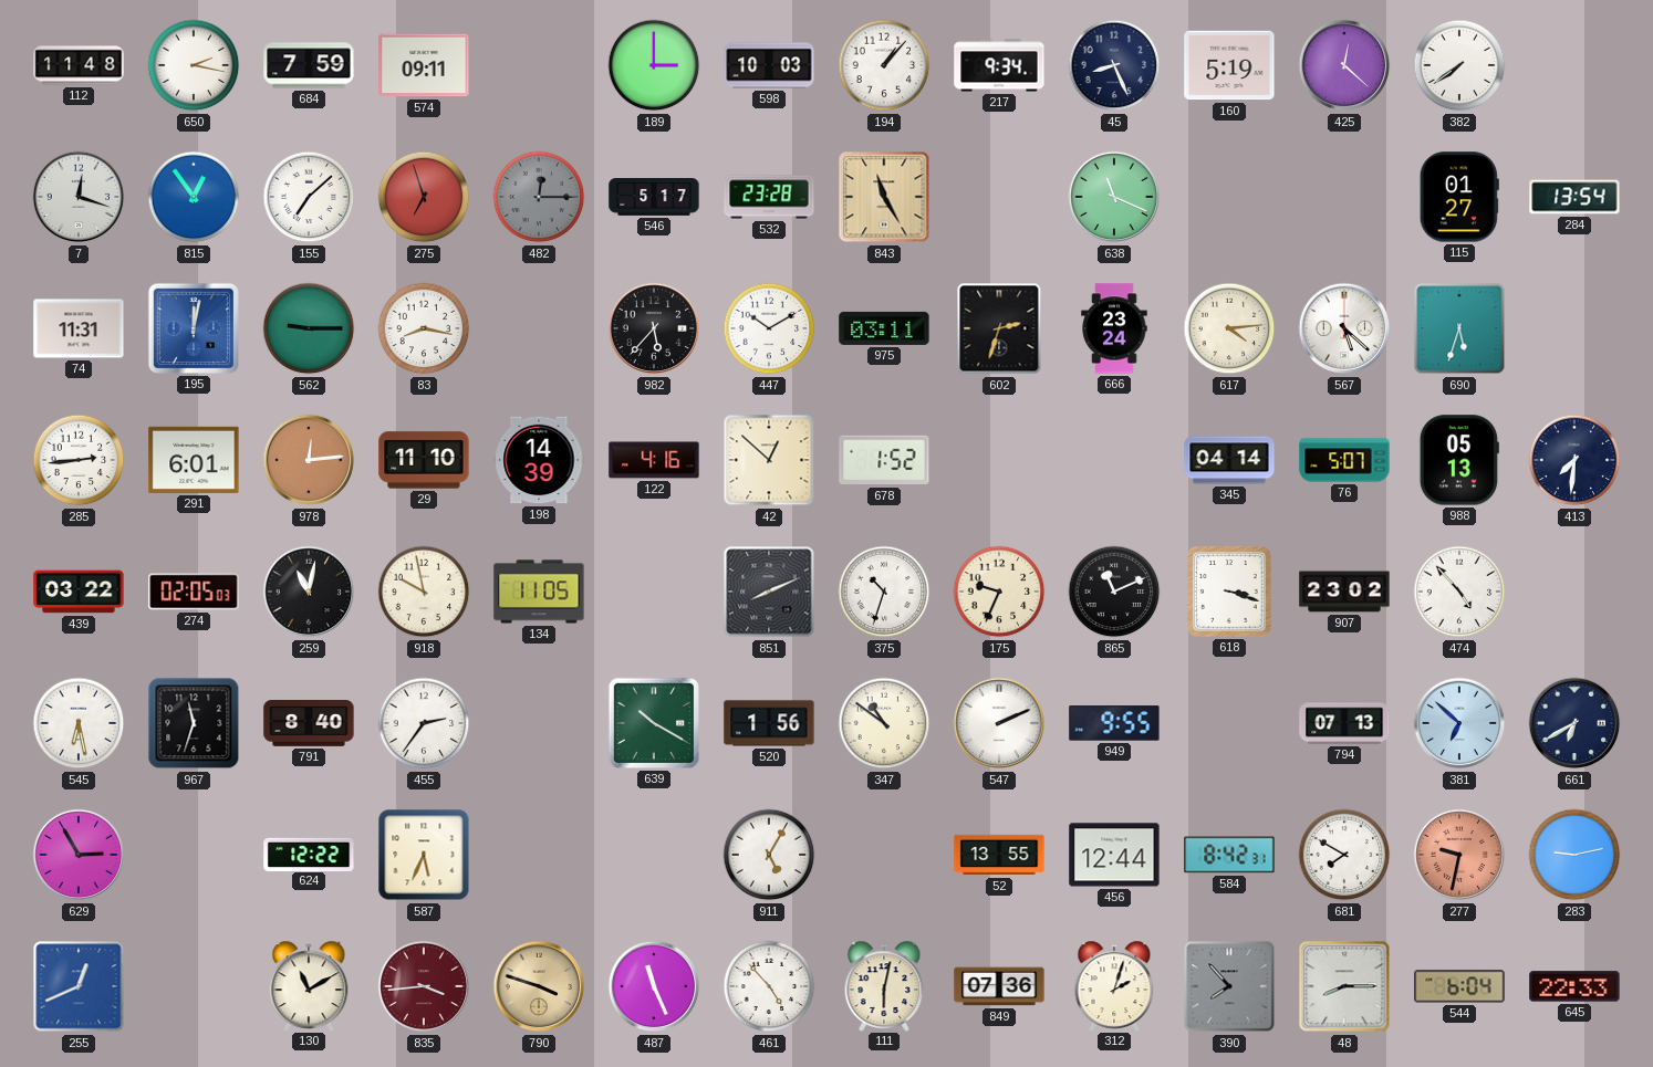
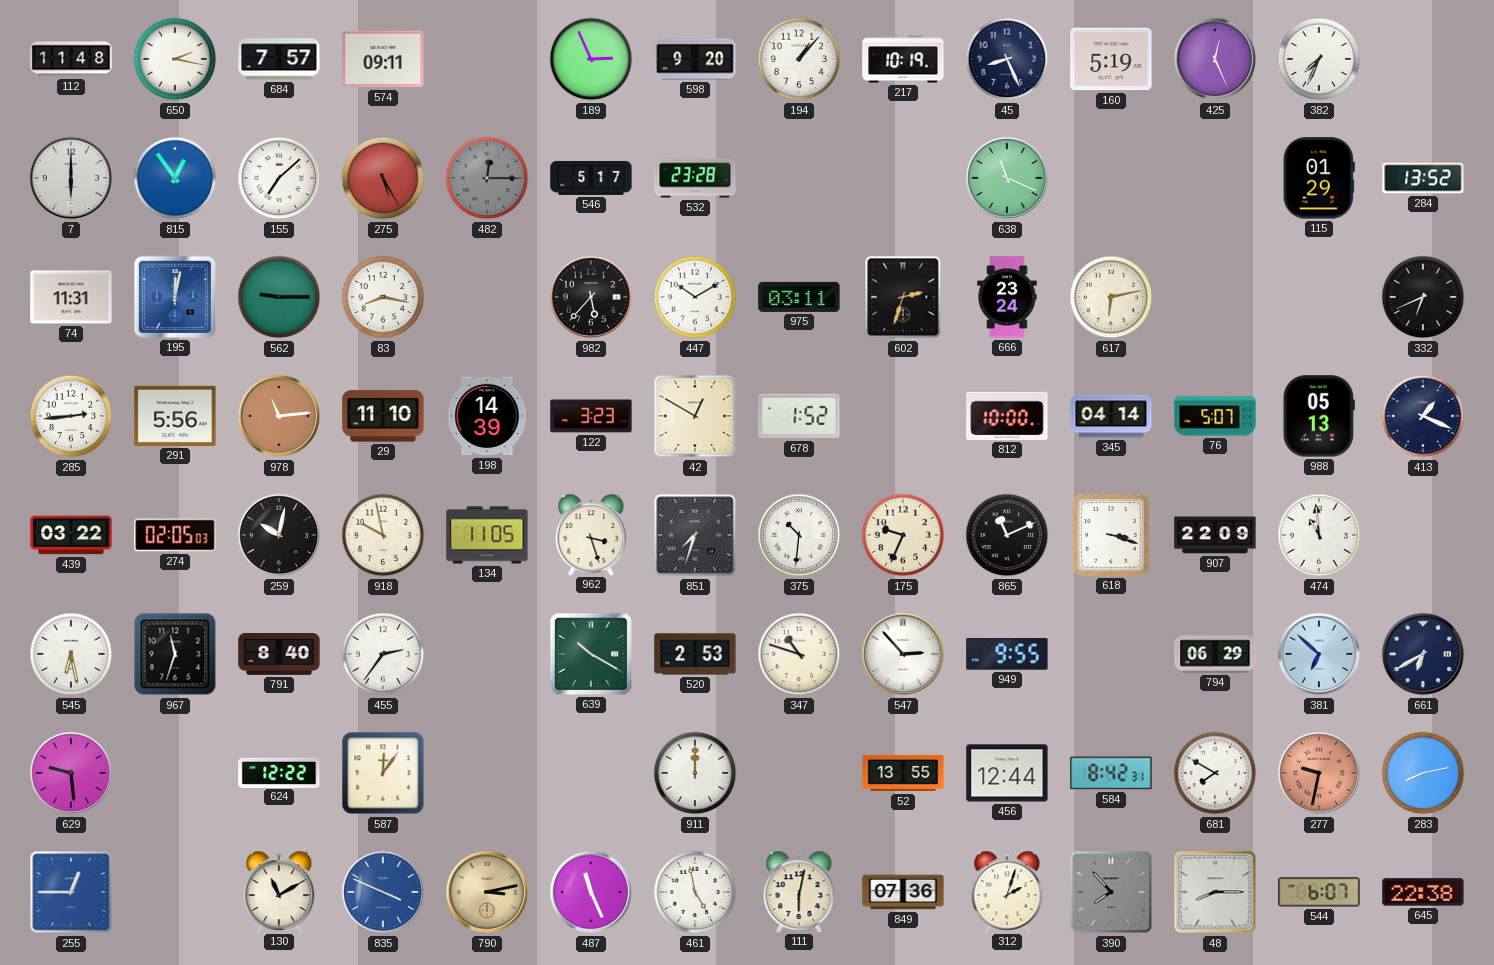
684: 7:59 -> 7:57
189: 3:00 -> 2:56
598: 10:03 -> 9:20
217: 9:34 -> 10:19
425: 12:22 -> 12:26
382: 7:39 -> 7:34
7: 12:18 -> 6:00
275: 6:57 -> 5:25
843: 11:25 -> none
115: 01:27 -> 01:29
284: 13:54 -> 13:52
617: 4:14 -> 6:13
567: 5:22 -> none
690: 5:33 -> none
332: none -> 6:41
291: 6:01 -> 5:56
978: 12:14 -> 11:14
122: 4:16 -> 3:23
42: 12:52 -> 12:50
812: none -> 10:00
413: 7:31 -> 1:19
259: 11:02 -> 10:02
962: none -> 3:27
851: 8:11 -> 7:33
375: 10:33 -> 10:31
907: 23:02 -> 22:09
474: 4:53 -> 10:59
520: 1:56 -> 2:53
347: 10:51 -> 10:48
547: 2:11 -> 2:53
794: 07:13 -> 06:29
629: 2:55 -> 9:29
587: 5:34 -> 12:06
911: 5:05 -> 12:00
283: 9:13 -> 8:13
255: 12:41 -> 12:45
835: 3:44 -> 3:49
835 dial: burgundy -> blue
790: 3:48 -> 3:13
461: 4:53 -> 4:58
544: 6:04 -> 6:07
645: 22:33 -> 22:38
